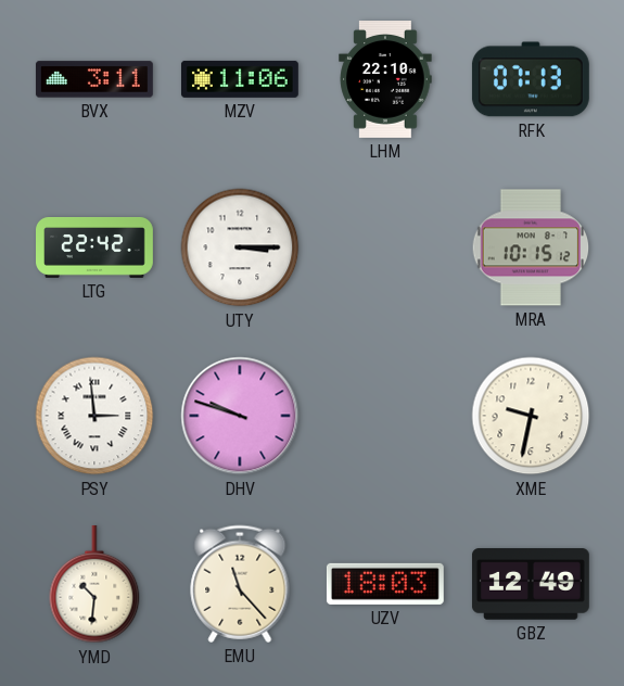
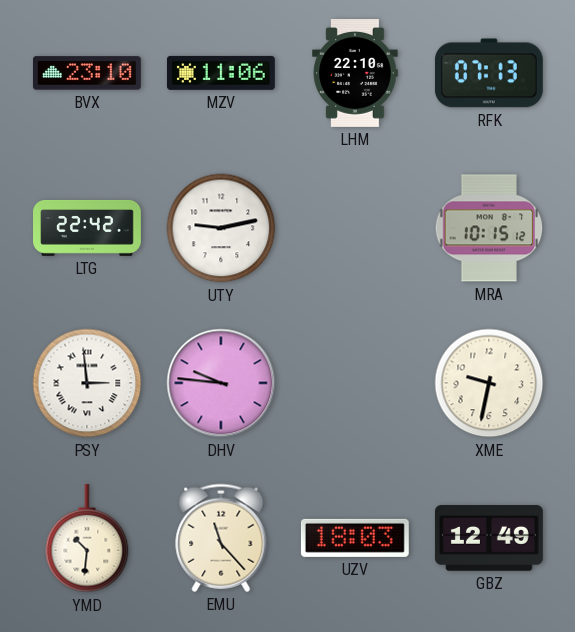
BVX: 3:11 -> 23:10
UTY: 3:15 -> 9:13
DHV: 9:48 -> 9:46
